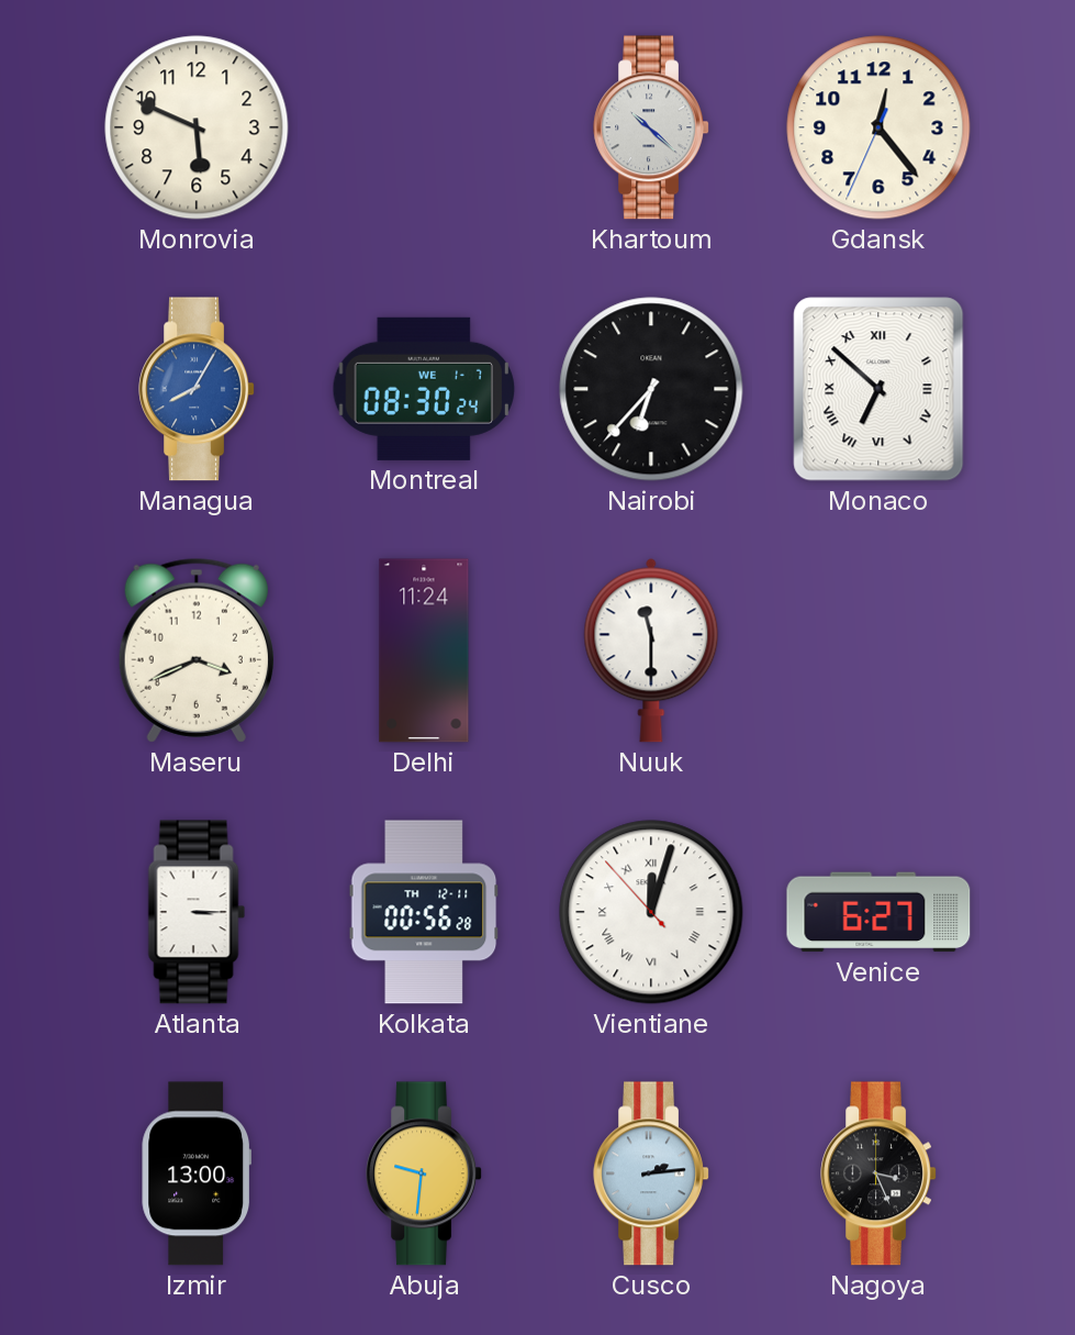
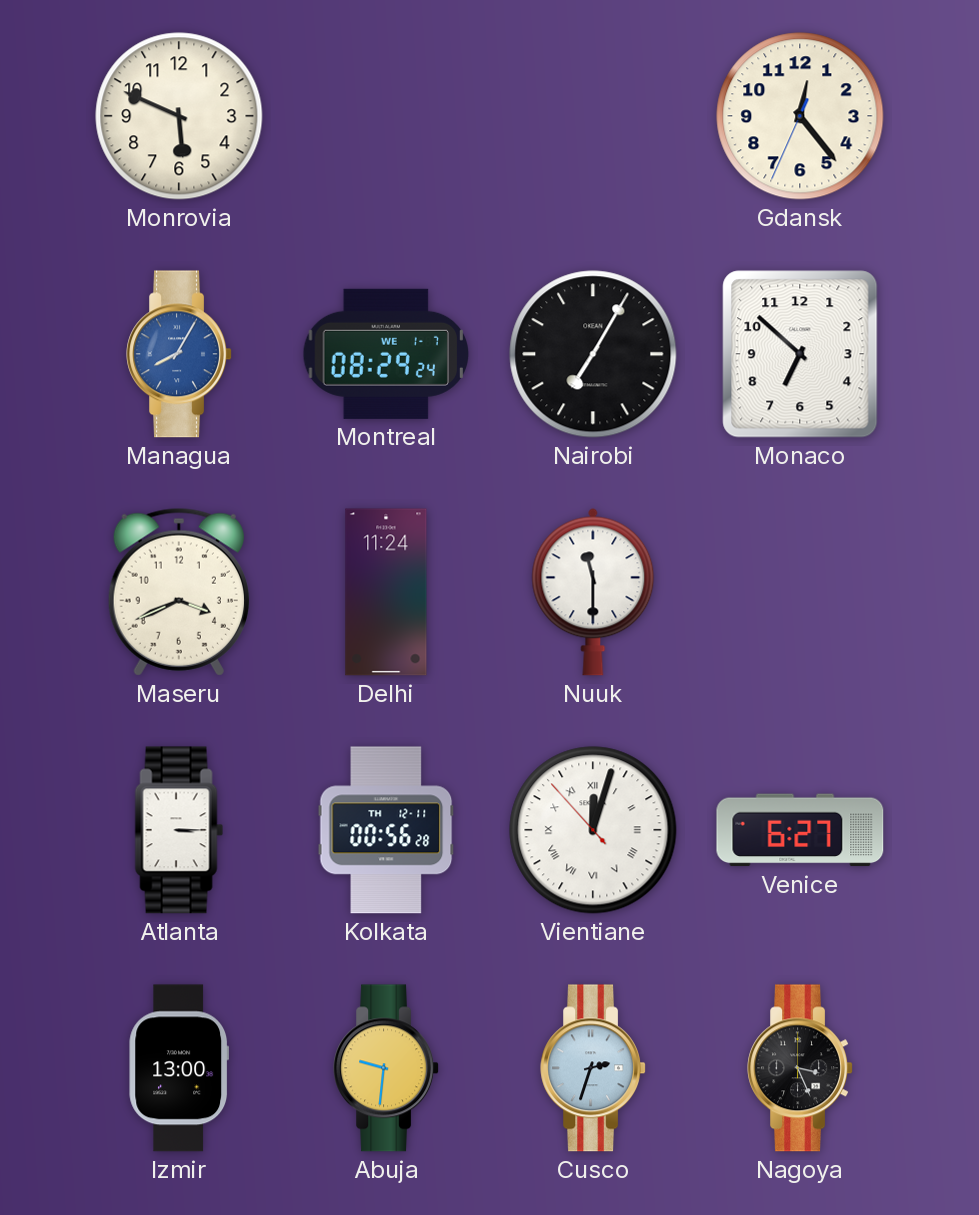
Khartoum: 10:22 -> none
Montreal: 08:30 -> 08:29
Nairobi: 6:37 -> 7:05
Monaco numerals: Roman -> Arabic
Cusco: 2:14 -> 2:33
